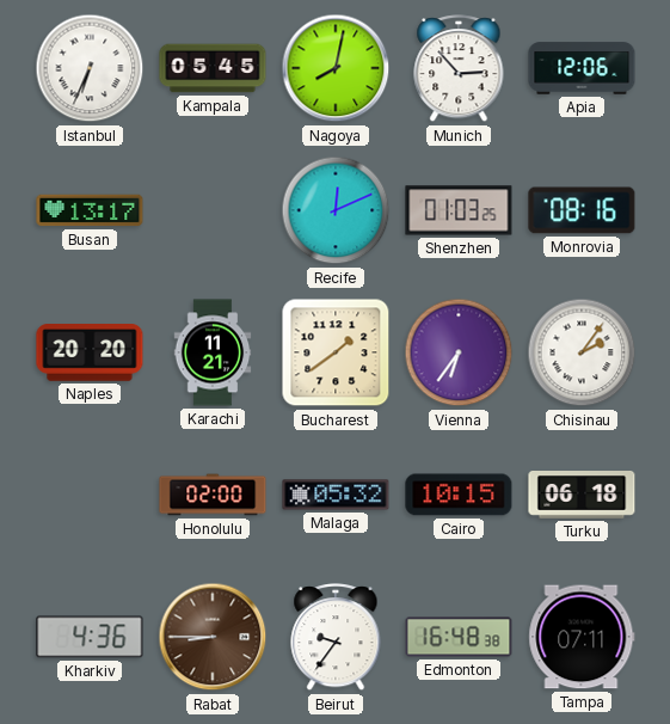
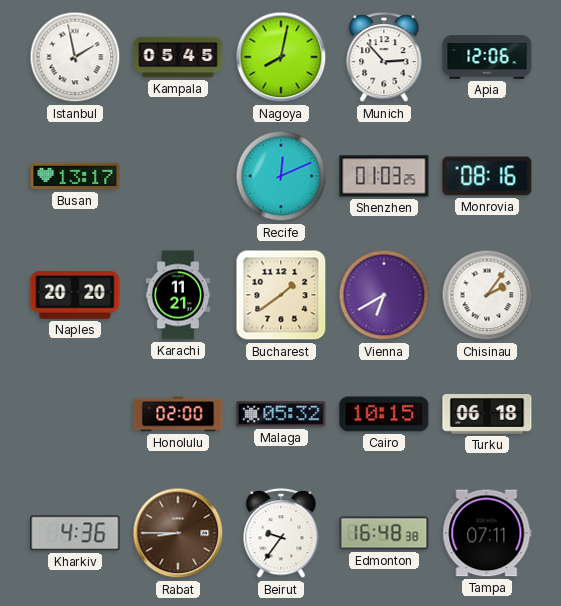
Istanbul: 6:34 -> 1:58
Vienna: 6:36 -> 6:40
